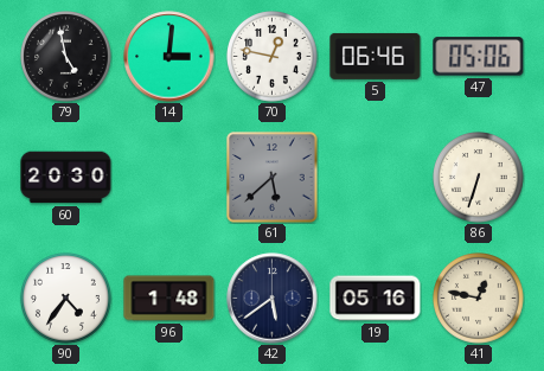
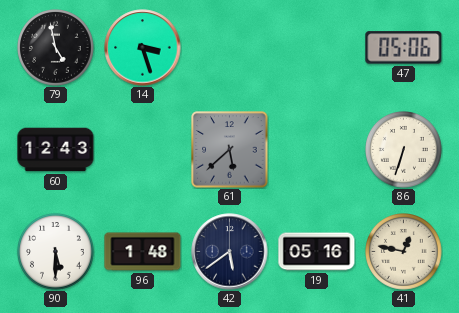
14: 3:01 -> 3:27
70: 12:47 -> none
5: 06:46 -> none
60: 20:30 -> 12:43
90: 4:36 -> 5:30
